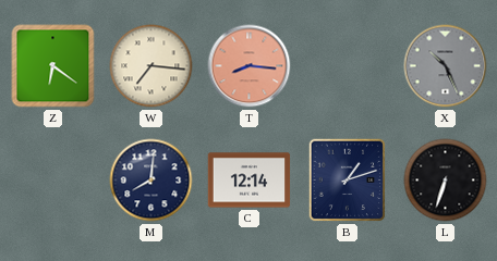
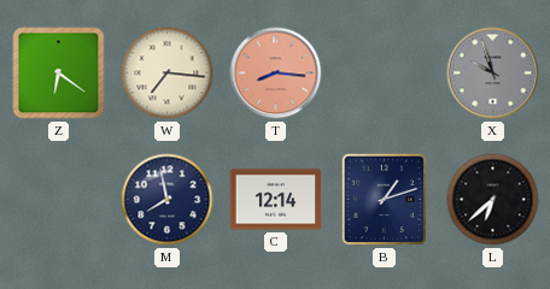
X: 10:26 -> 9:57
M: 8:01 -> 7:58
L: 6:33 -> 6:38
